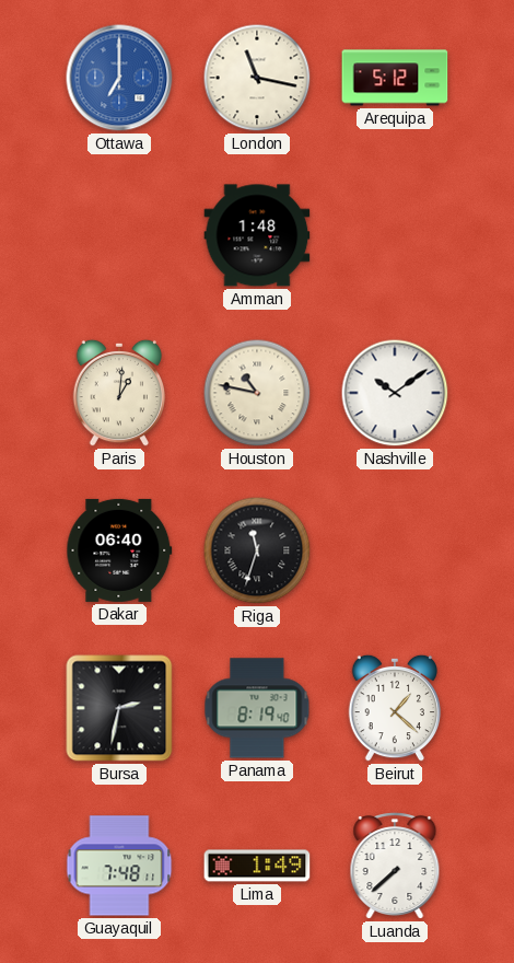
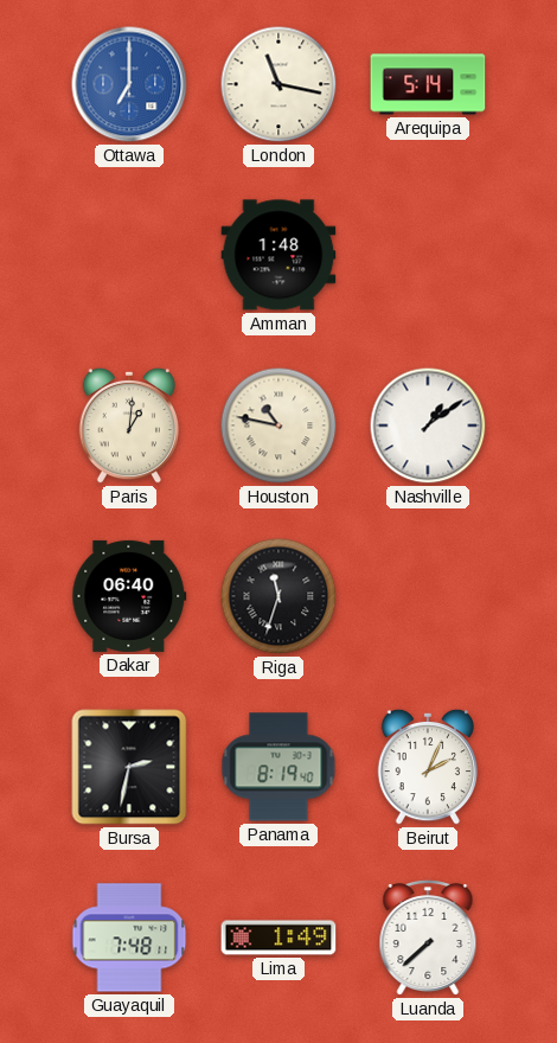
Arequipa: 5:12 -> 5:14
Nashville: 10:09 -> 1:09
Beirut: 1:22 -> 2:04
